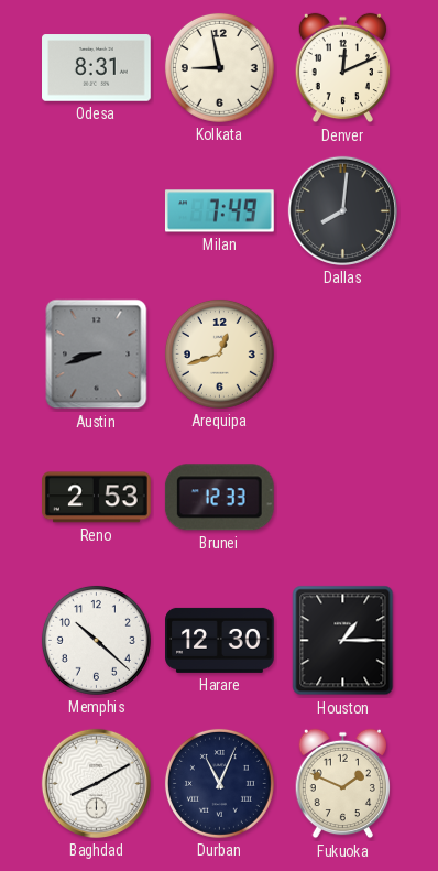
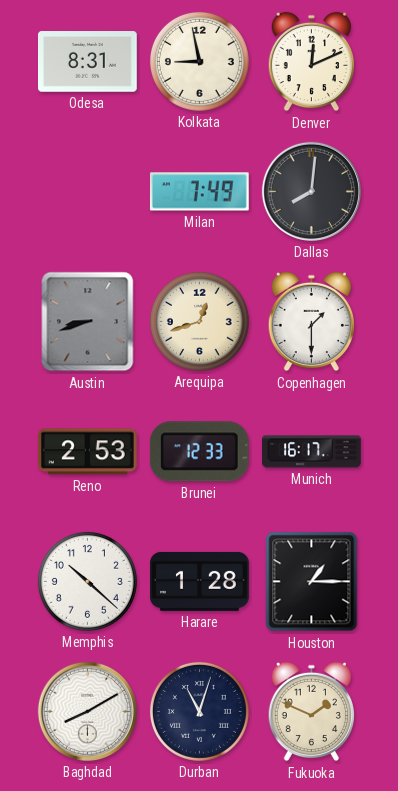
Copenhagen: none -> 1:30
Munich: none -> 16:17
Harare: 12:30 -> 1:28
Durban: 11:04 -> 11:03
